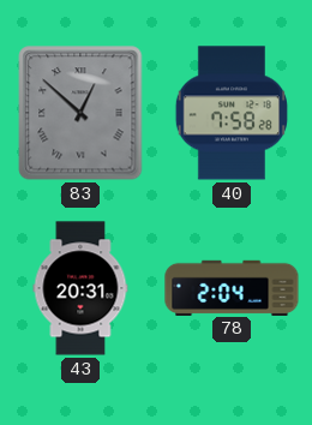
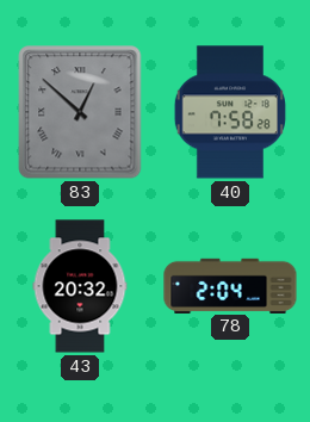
43: 20:31 -> 20:32
